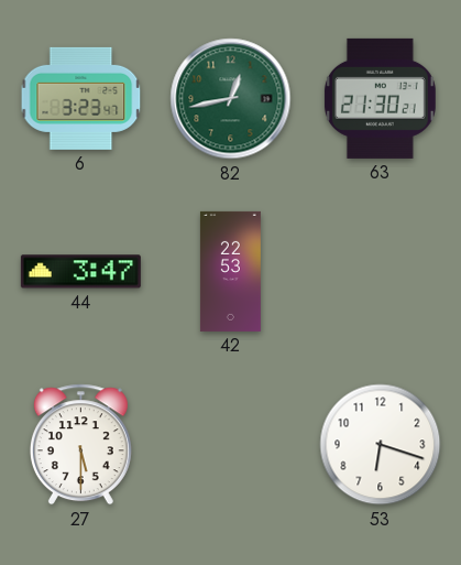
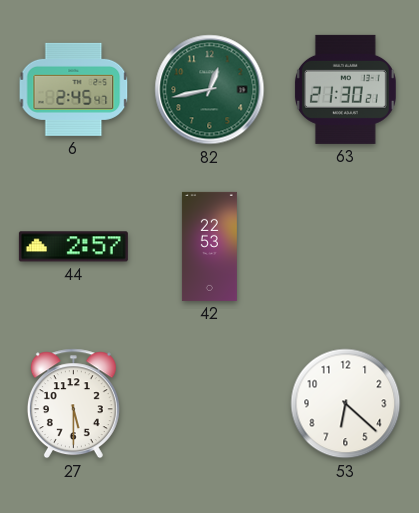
6: 3:23 -> 2:45
44: 3:47 -> 2:57
53: 6:18 -> 6:22
